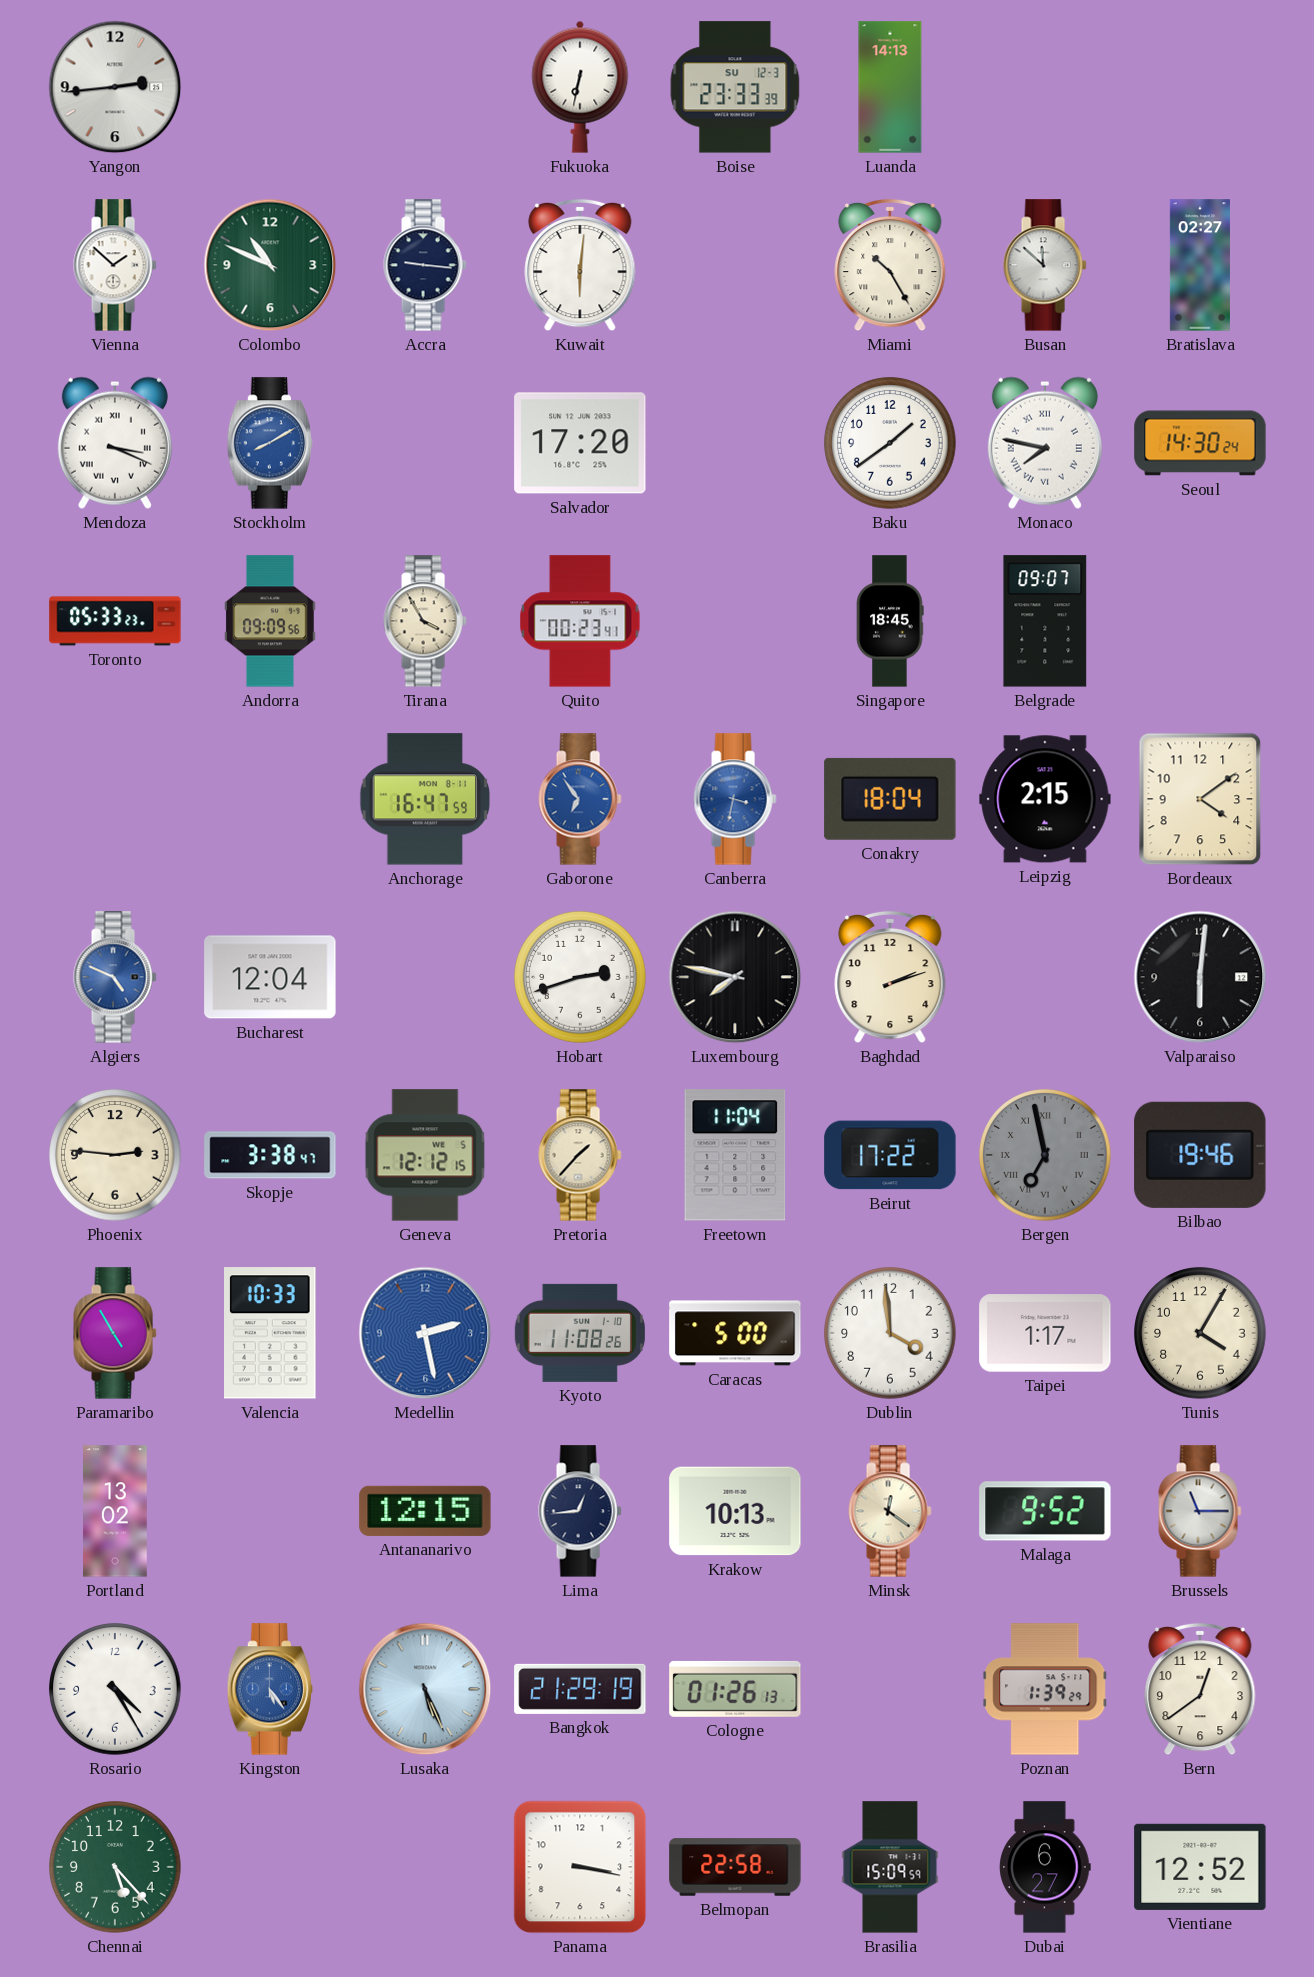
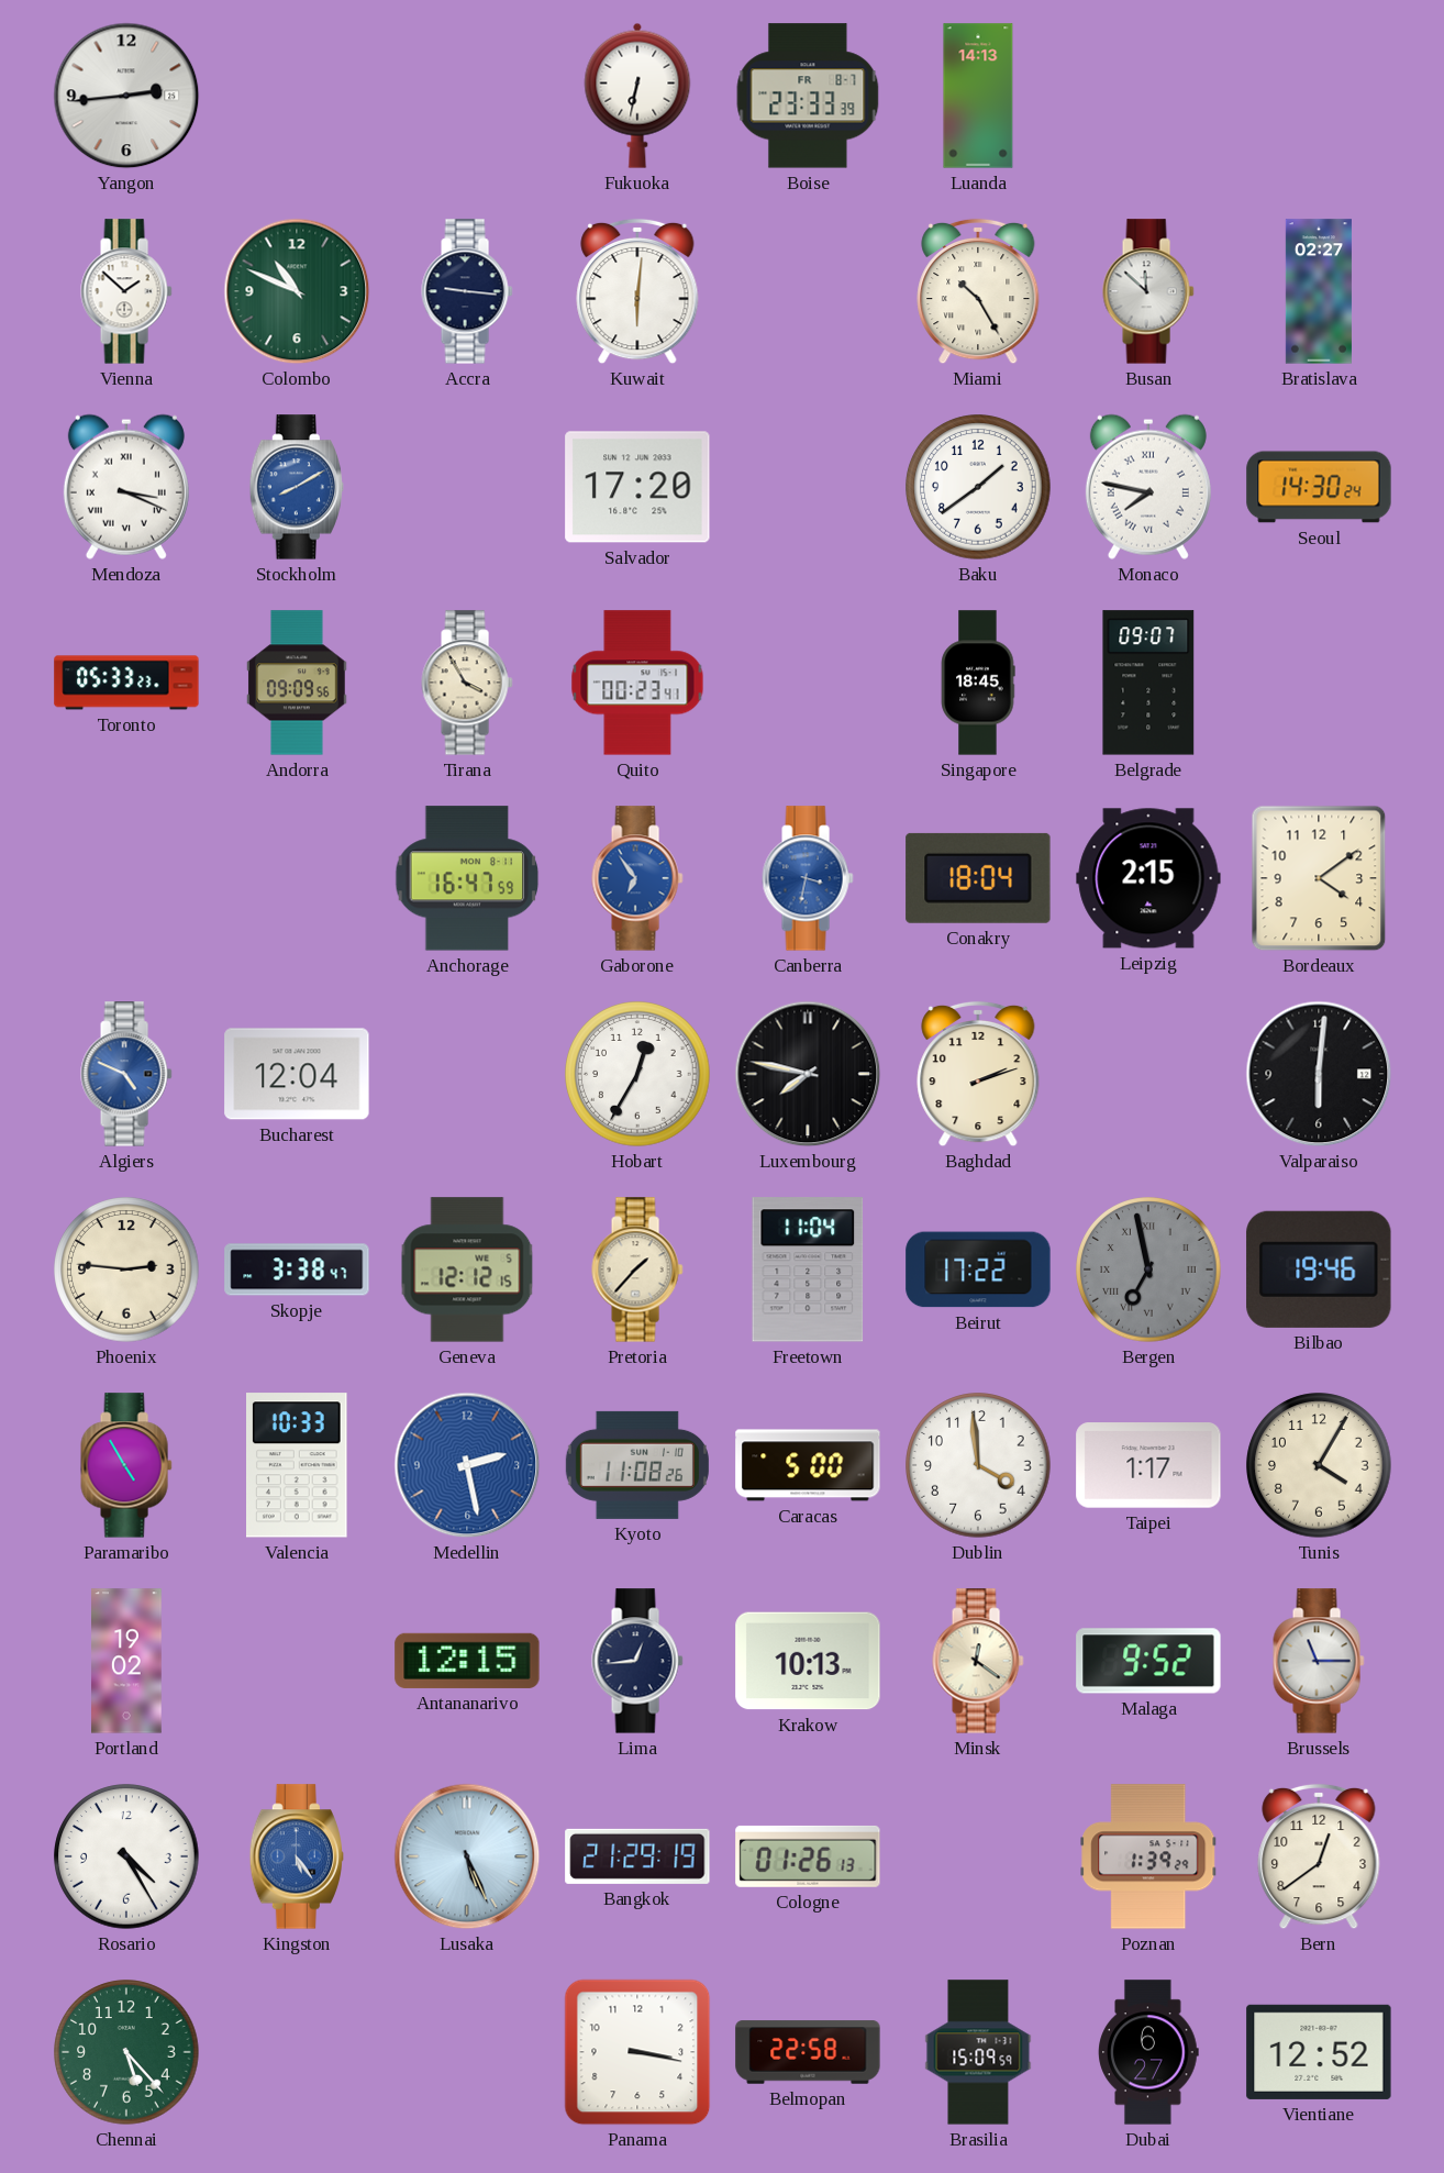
Boise date: SU 12-3 -> FR 8-7
Hobart: 2:42 -> 12:35
Portland: 13:02 -> 19:02
